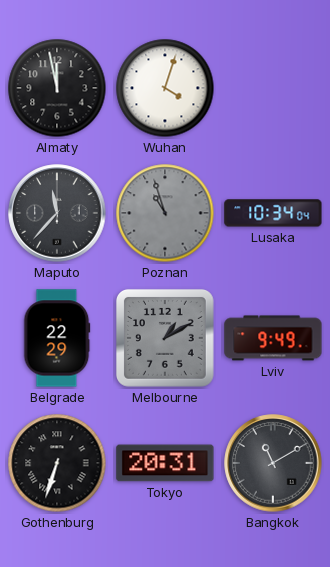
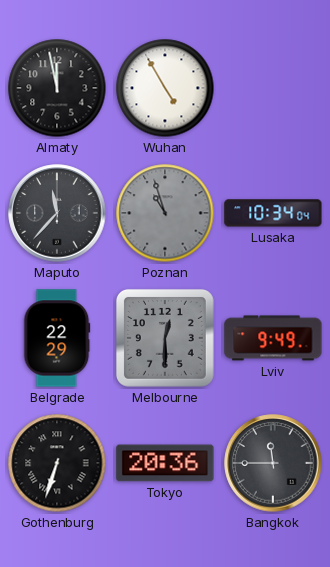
Wuhan: 4:03 -> 4:55
Melbourne: 1:10 -> 12:30
Tokyo: 20:31 -> 20:36
Bangkok: 11:10 -> 11:45
